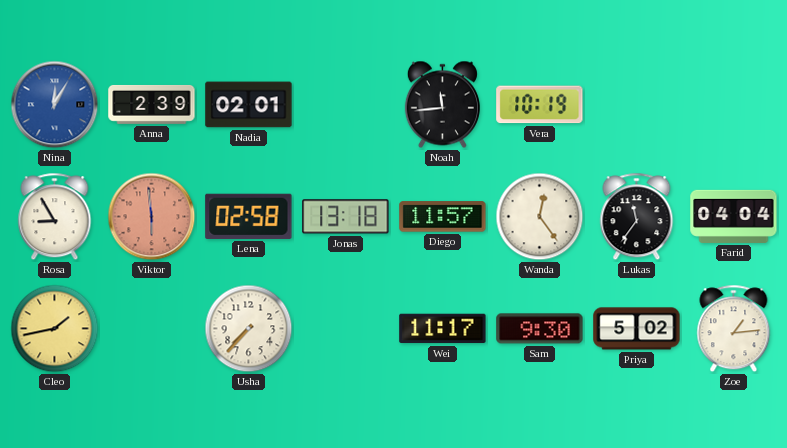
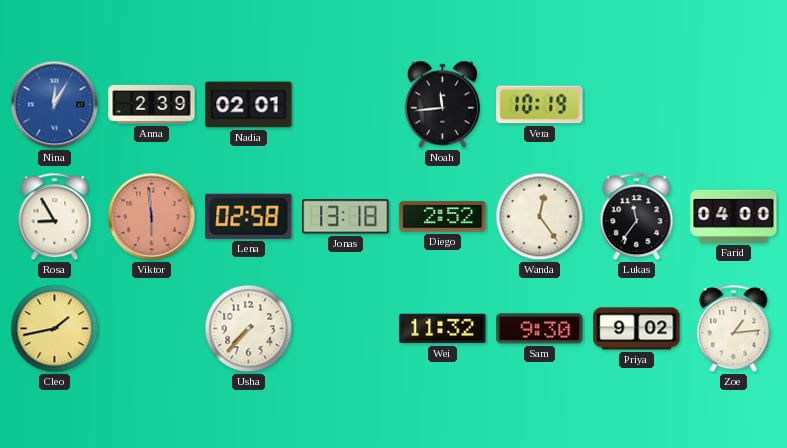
Diego: 11:57 -> 2:52
Farid: 04:04 -> 04:00
Wei: 11:17 -> 11:32
Priya: 5:02 -> 9:02
